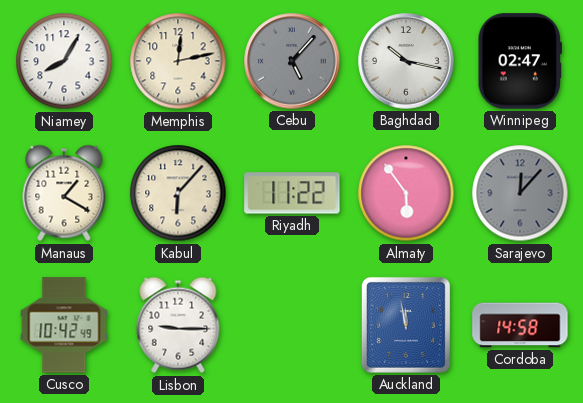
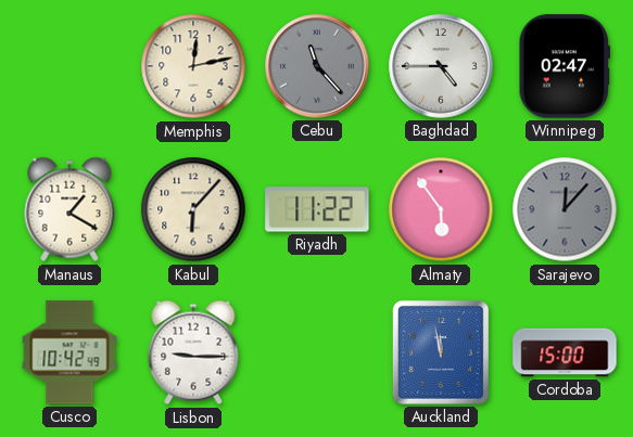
Niamey: 8:05 -> none
Cebu: 5:07 -> 11:23
Baghdad: 10:17 -> 4:45
Cordoba: 14:58 -> 15:00
